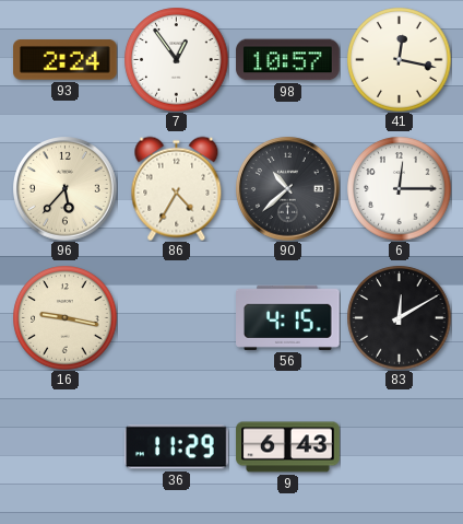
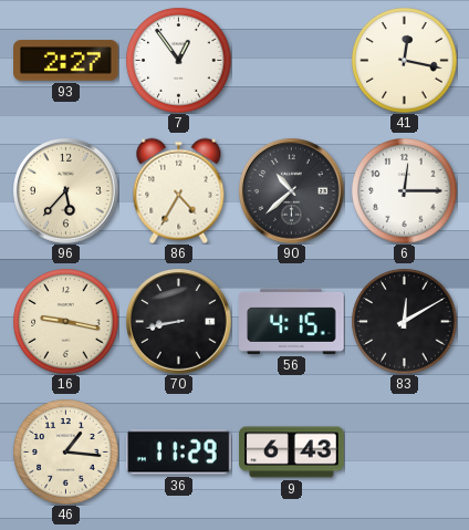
93: 2:24 -> 2:27
98: 10:57 -> none
70: none -> 8:43
46: none -> 1:16
